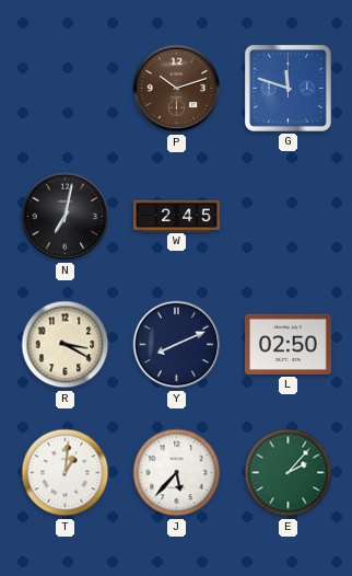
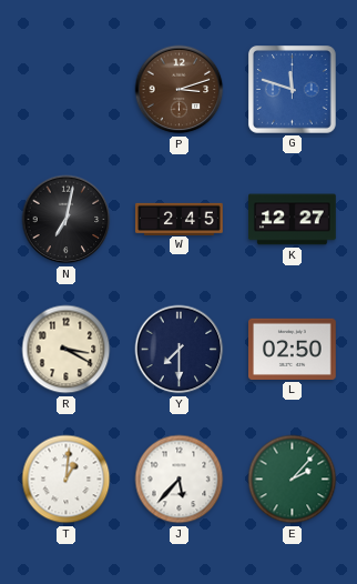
P: 10:12 -> 3:12
K: none -> 12:27
Y: 8:11 -> 7:30
